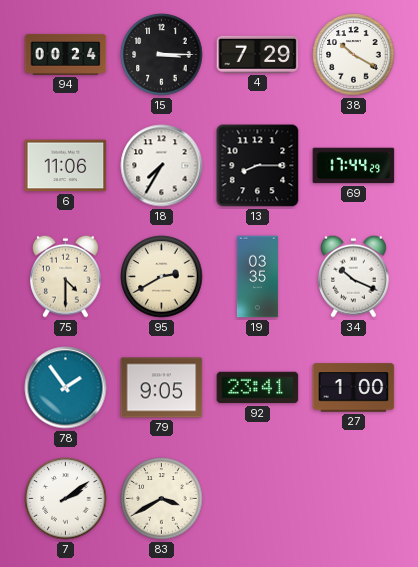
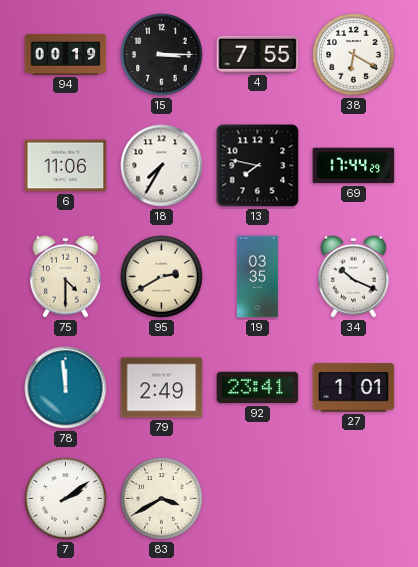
94: 00:24 -> 00:19
4: 7:29 -> 7:55
38: 10:20 -> 6:20
13: 8:15 -> 7:47
78: 1:54 -> 11:59
79: 9:05 -> 2:49
27: 1:00 -> 1:01
